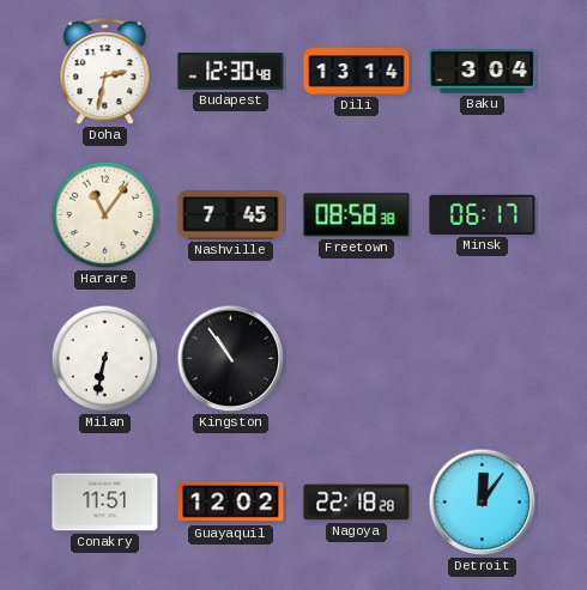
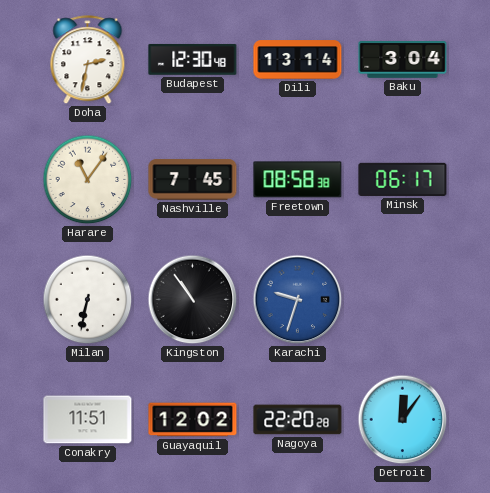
Karachi: none -> 9:33
Nagoya: 22:18 -> 22:20
